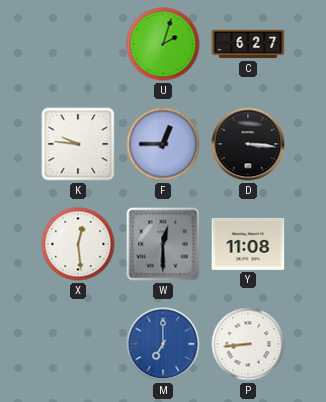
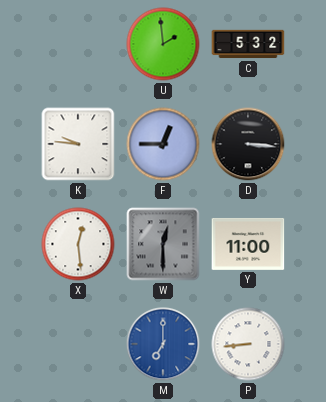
U: 2:03 -> 1:59
C: 6:27 -> 5:32
Y: 11:08 -> 11:00
